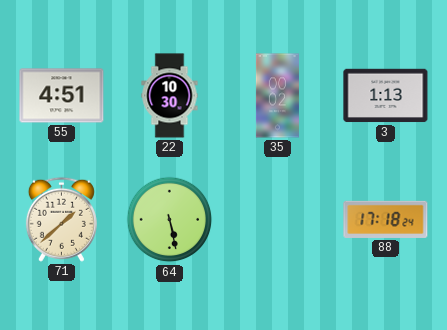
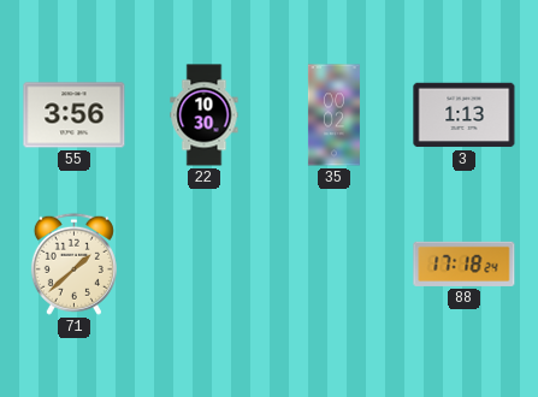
55: 4:51 -> 3:56
64: 5:28 -> none
